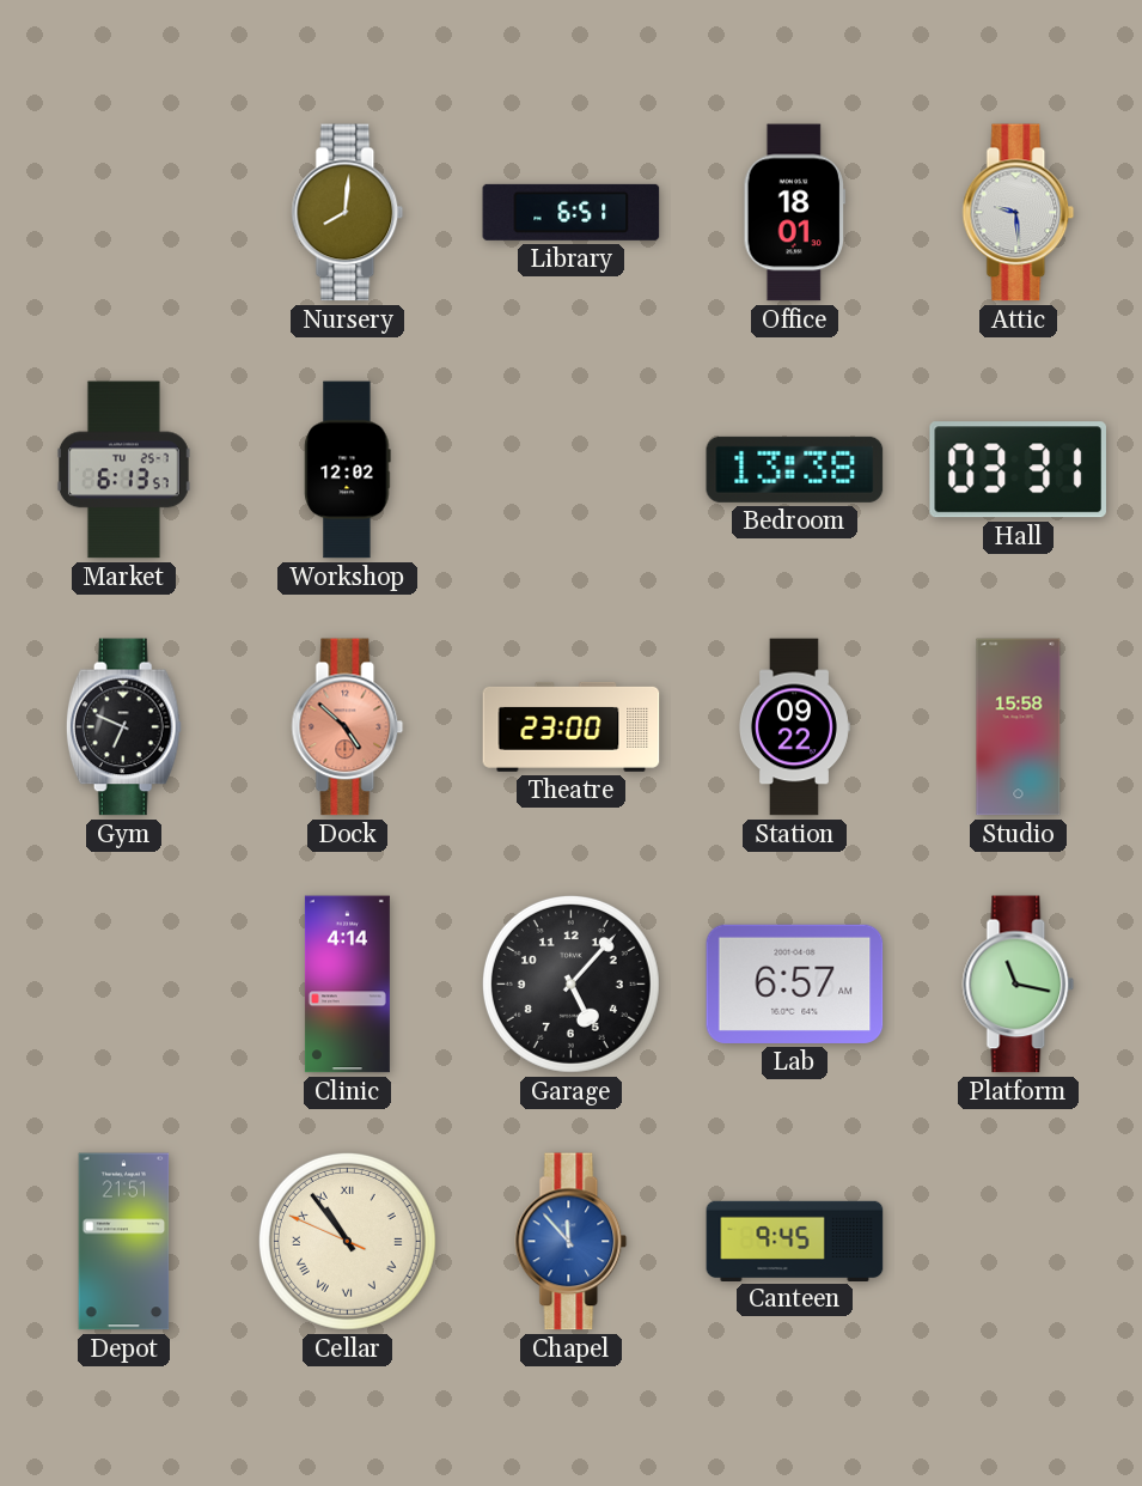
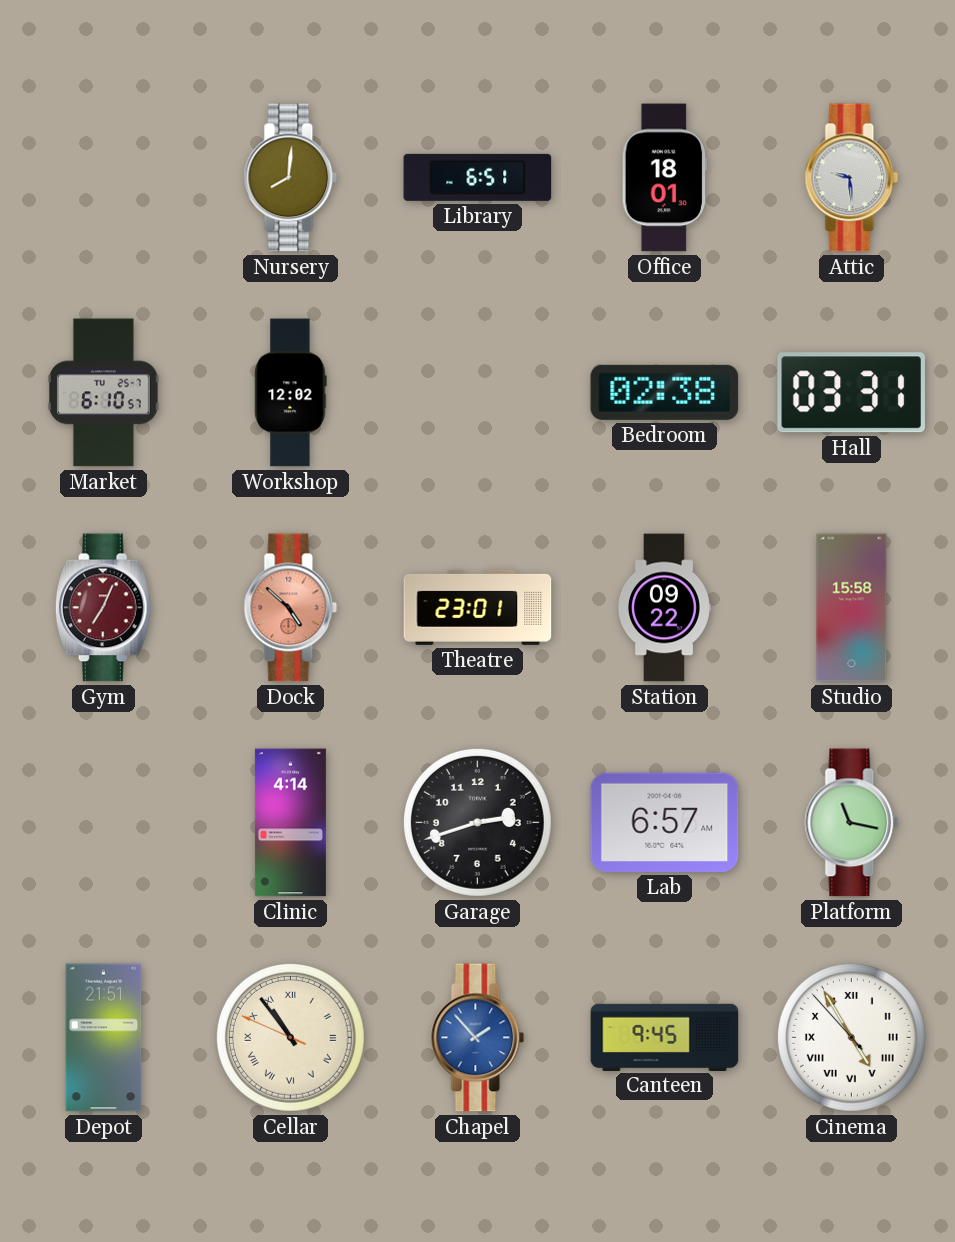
Market: 6:13 -> 6:10
Bedroom: 13:38 -> 02:38
Gym: 6:49 -> 7:04
Gym dial: black -> burgundy
Theatre: 23:00 -> 23:01
Garage: 5:07 -> 2:42
Chapel: 11:53 -> 1:53
Cinema: none -> 4:54
